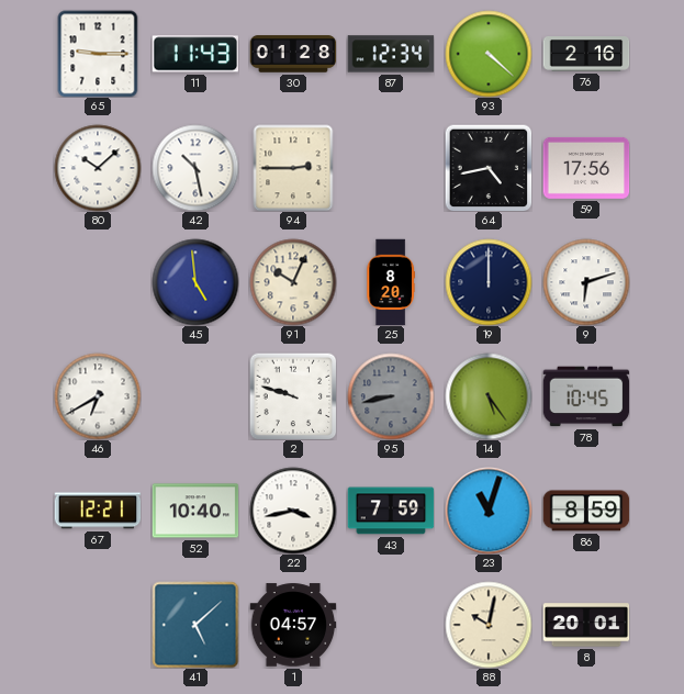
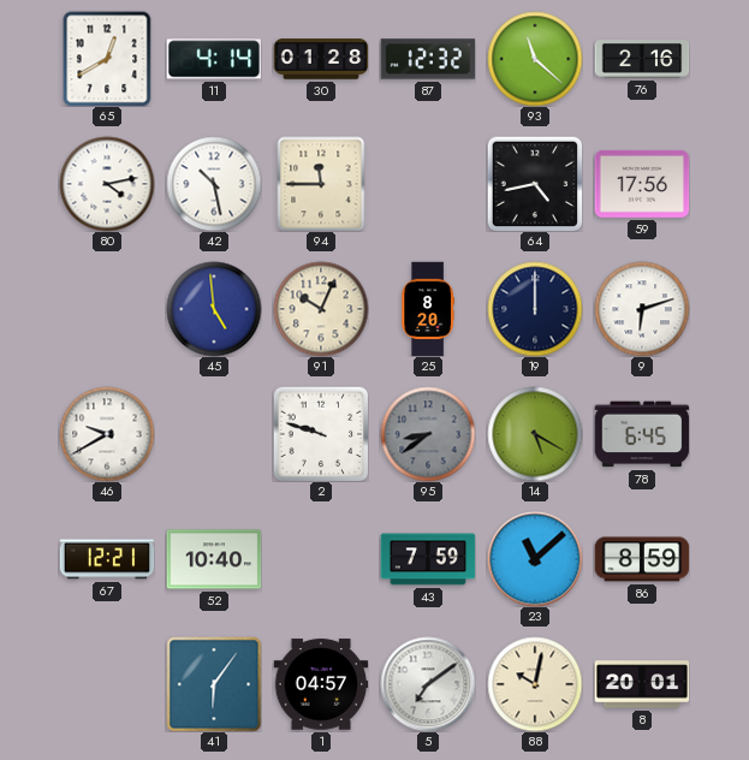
65: 9:15 -> 12:40
11: 11:43 -> 4:14
87: 12:34 -> 12:32
93: 4:22 -> 11:22
80: 10:08 -> 4:13
94: 2:45 -> 11:45
46: 6:40 -> 9:40
95: 8:43 -> 8:39
14: 5:24 -> 5:20
78: 10:45 -> 6:45
22: 3:43 -> none
23: 11:03 -> 11:08
41: 5:08 -> 6:06
5: none -> 7:09
